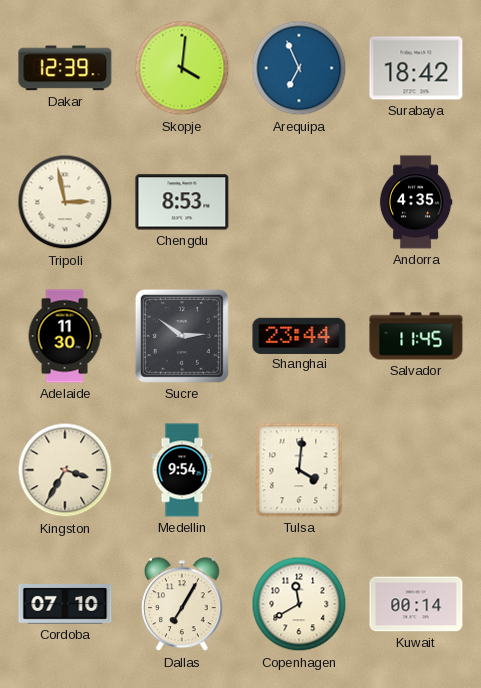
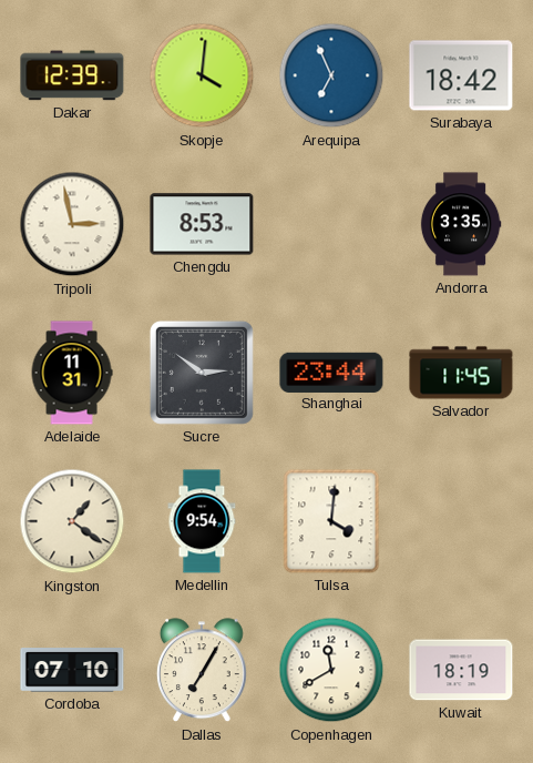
Andorra: 4:35 -> 3:35
Adelaide: 11:30 -> 11:31
Kingston: 3:35 -> 1:21
Kuwait: 00:14 -> 18:19
